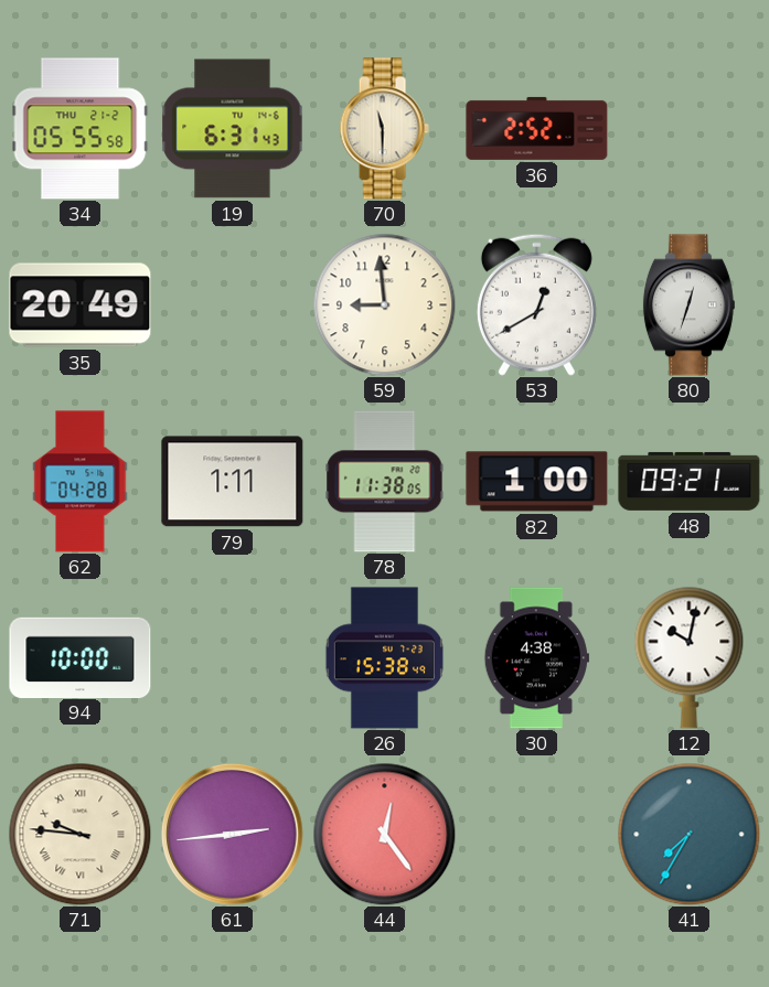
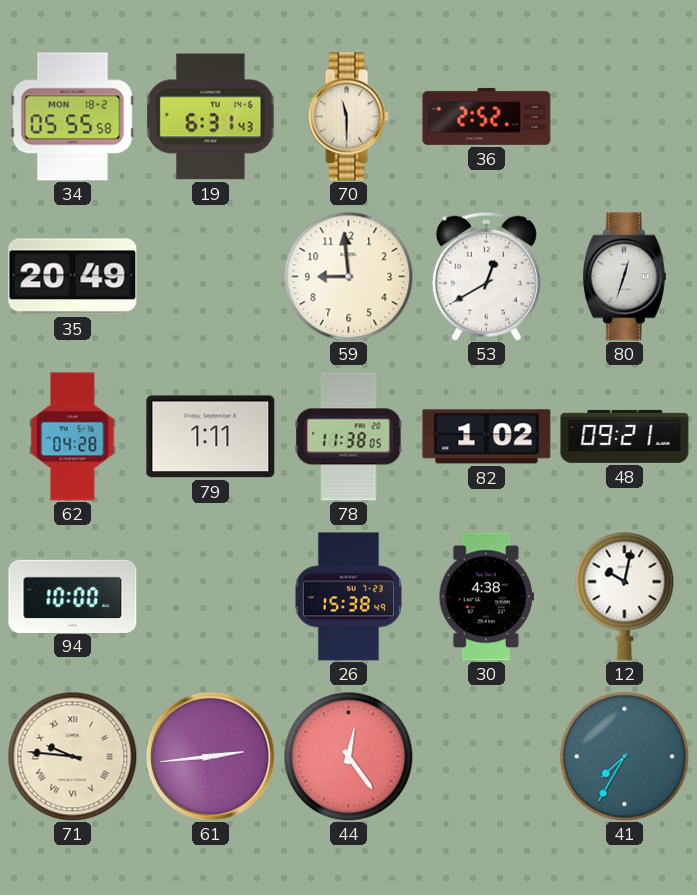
34 date: THU 21-2 -> MON 18-2
82: 1:00 -> 1:02
